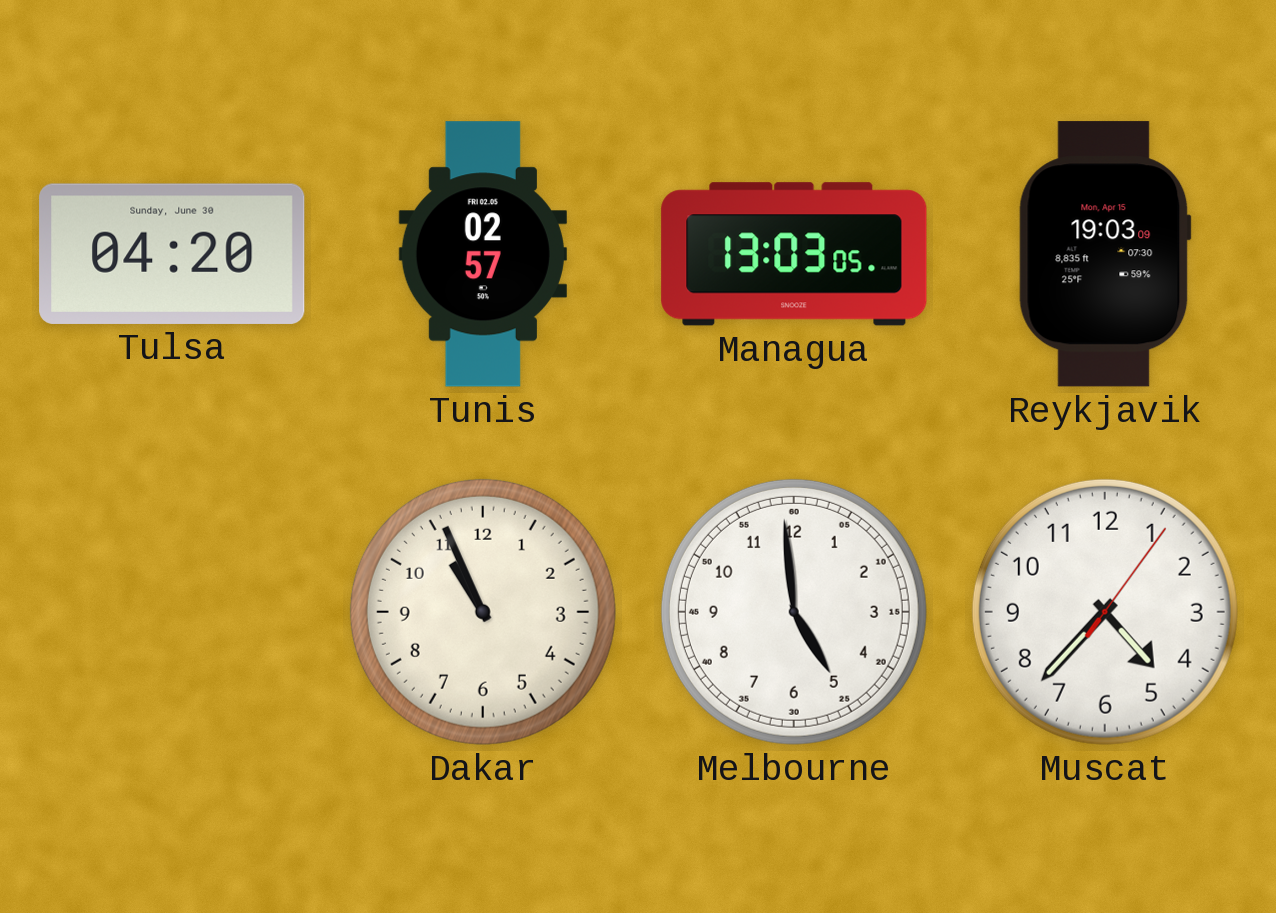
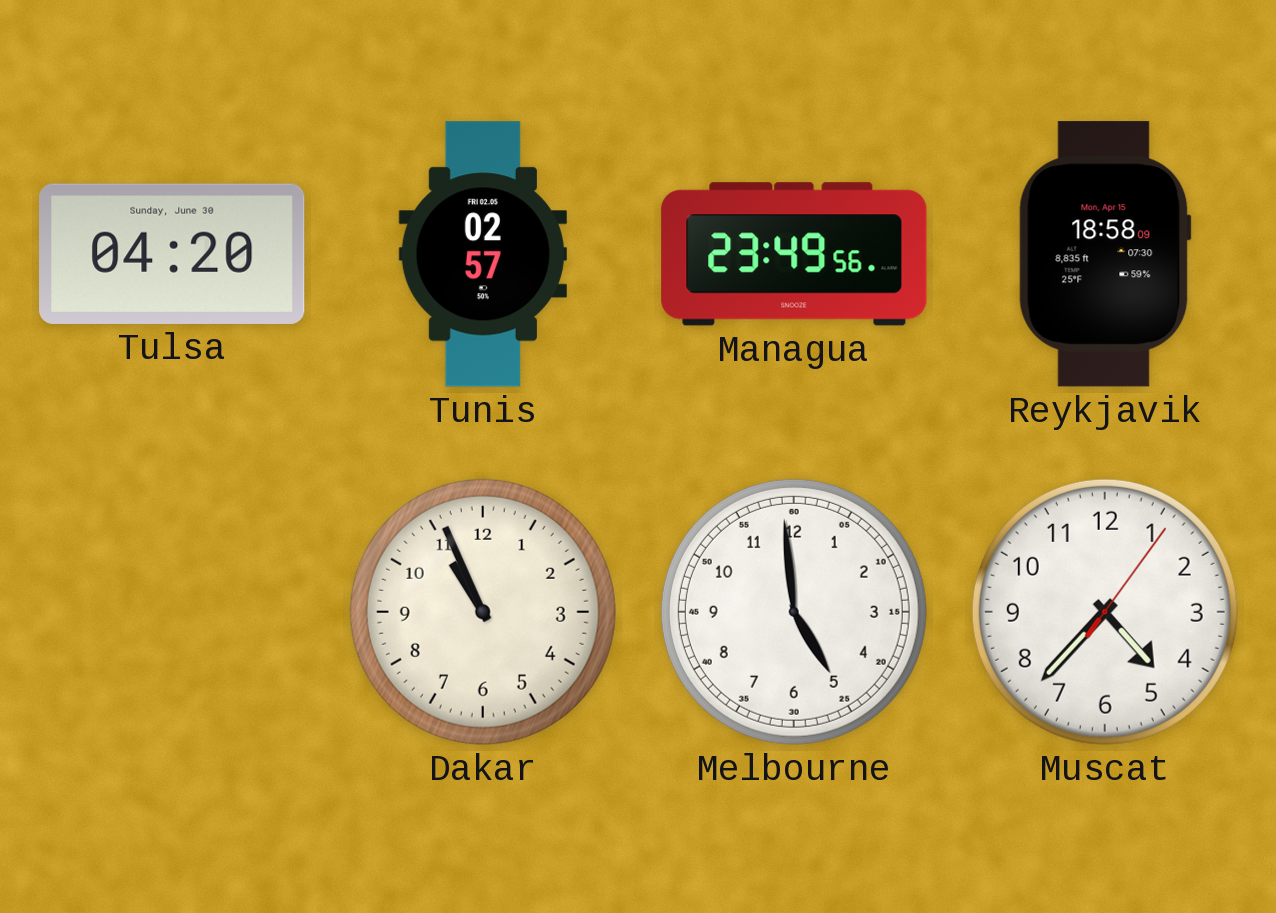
Managua: 13:03 -> 23:49
Reykjavik: 19:03 -> 18:58
